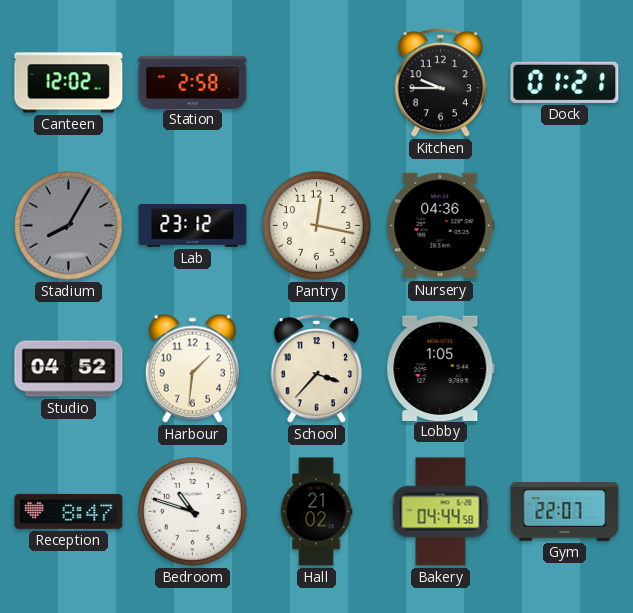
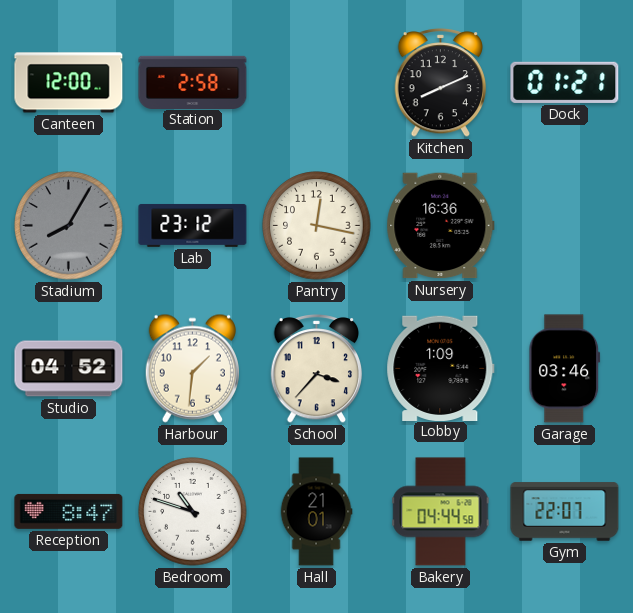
Canteen: 12:02 -> 12:00
Kitchen: 9:45 -> 8:11
Nursery: 04:36 -> 16:36
Lobby: 1:05 -> 1:09
Garage: none -> 03:46
Hall: 21:02 -> 21:01
